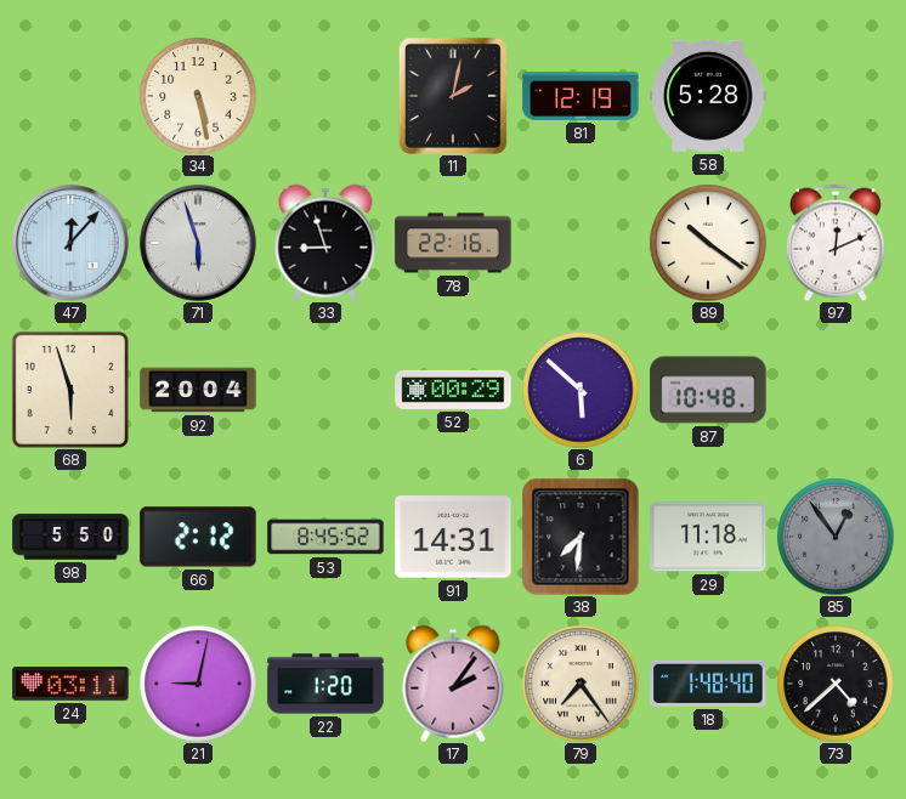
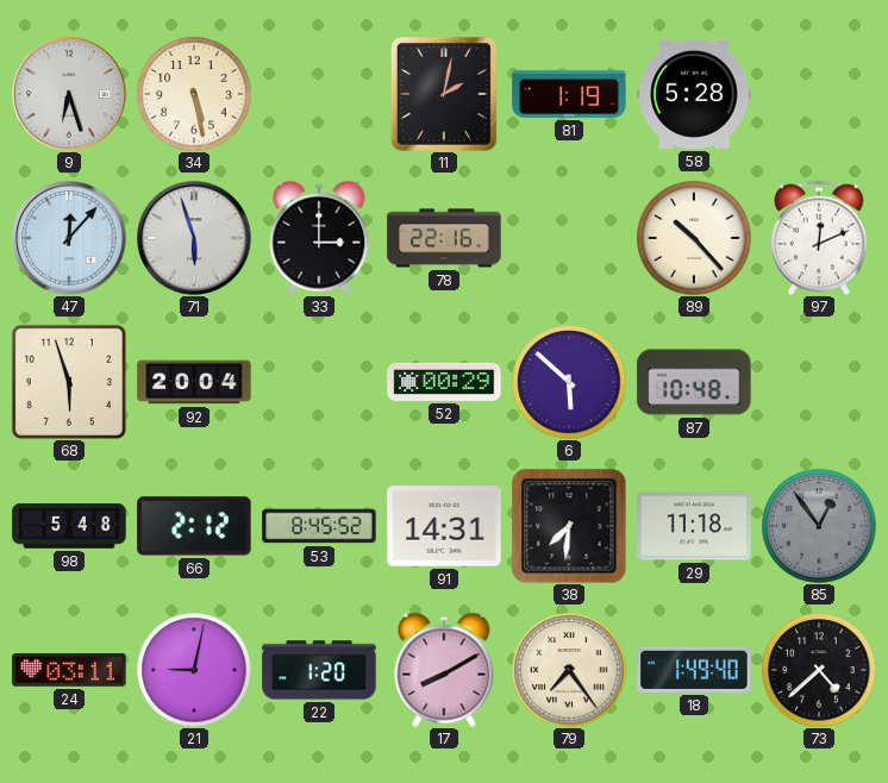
9: none -> 6:27
81: 12:19 -> 1:19
33: 8:57 -> 3:00
89: 10:21 -> 10:23
98: 5:50 -> 5:48
17: 2:06 -> 8:10
18: 1:48 -> 1:49
